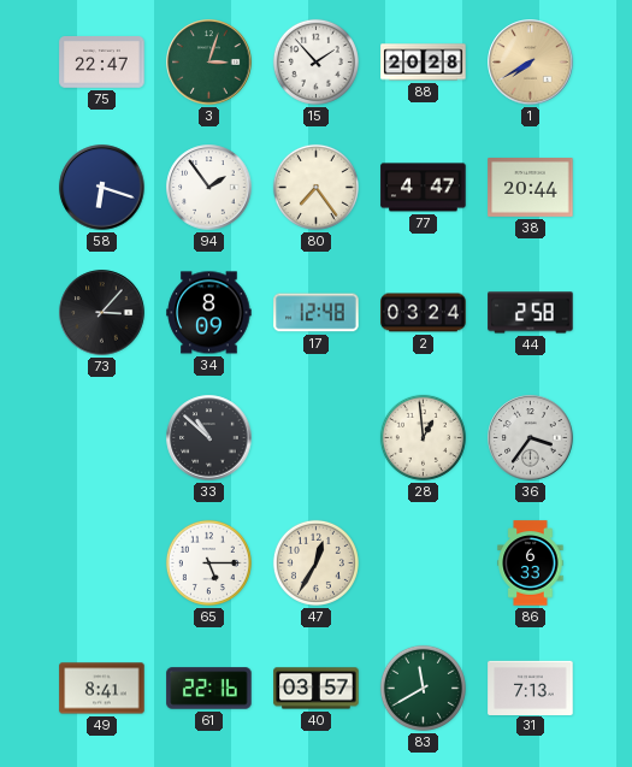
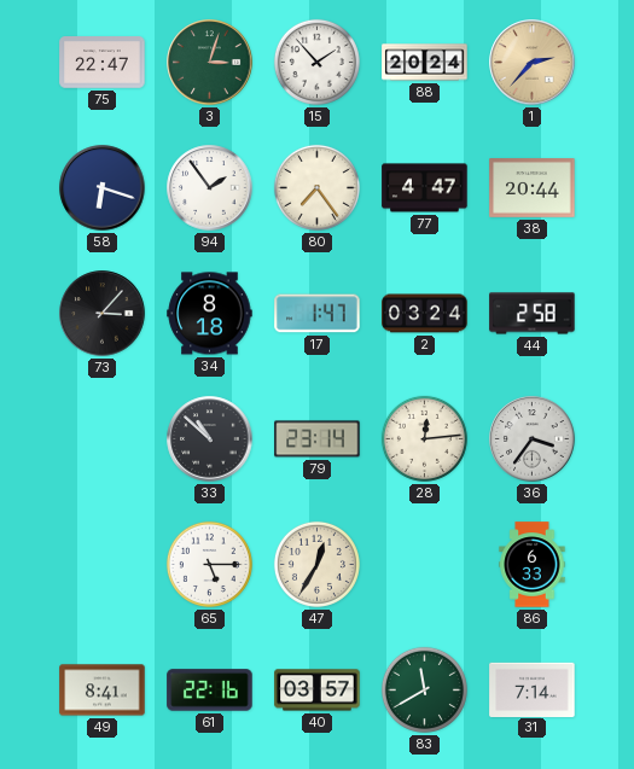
88: 20:28 -> 20:24
1: 7:40 -> 2:37
34: 8:09 -> 8:18
17: 12:48 -> 1:47
79: none -> 23:14
28: 12:59 -> 12:14
31: 7:13 -> 7:14
